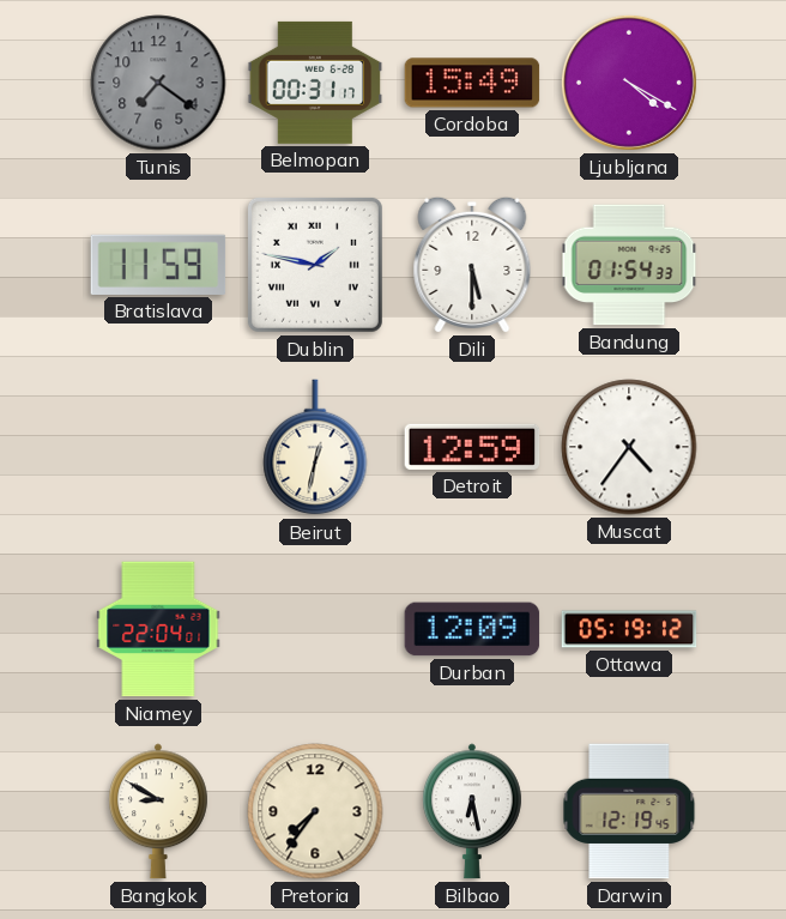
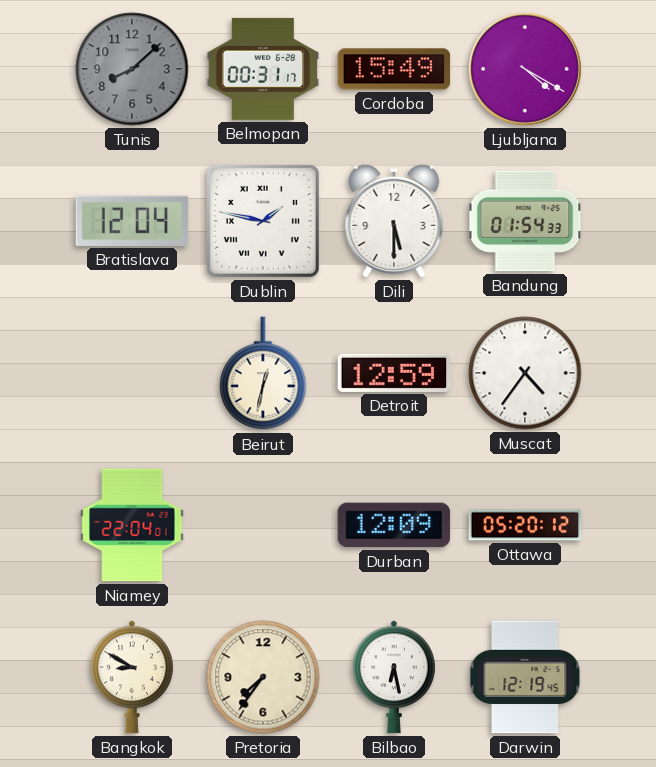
Tunis: 7:21 -> 8:08
Bratislava: 11:59 -> 12:04
Ottawa: 05:19 -> 05:20
